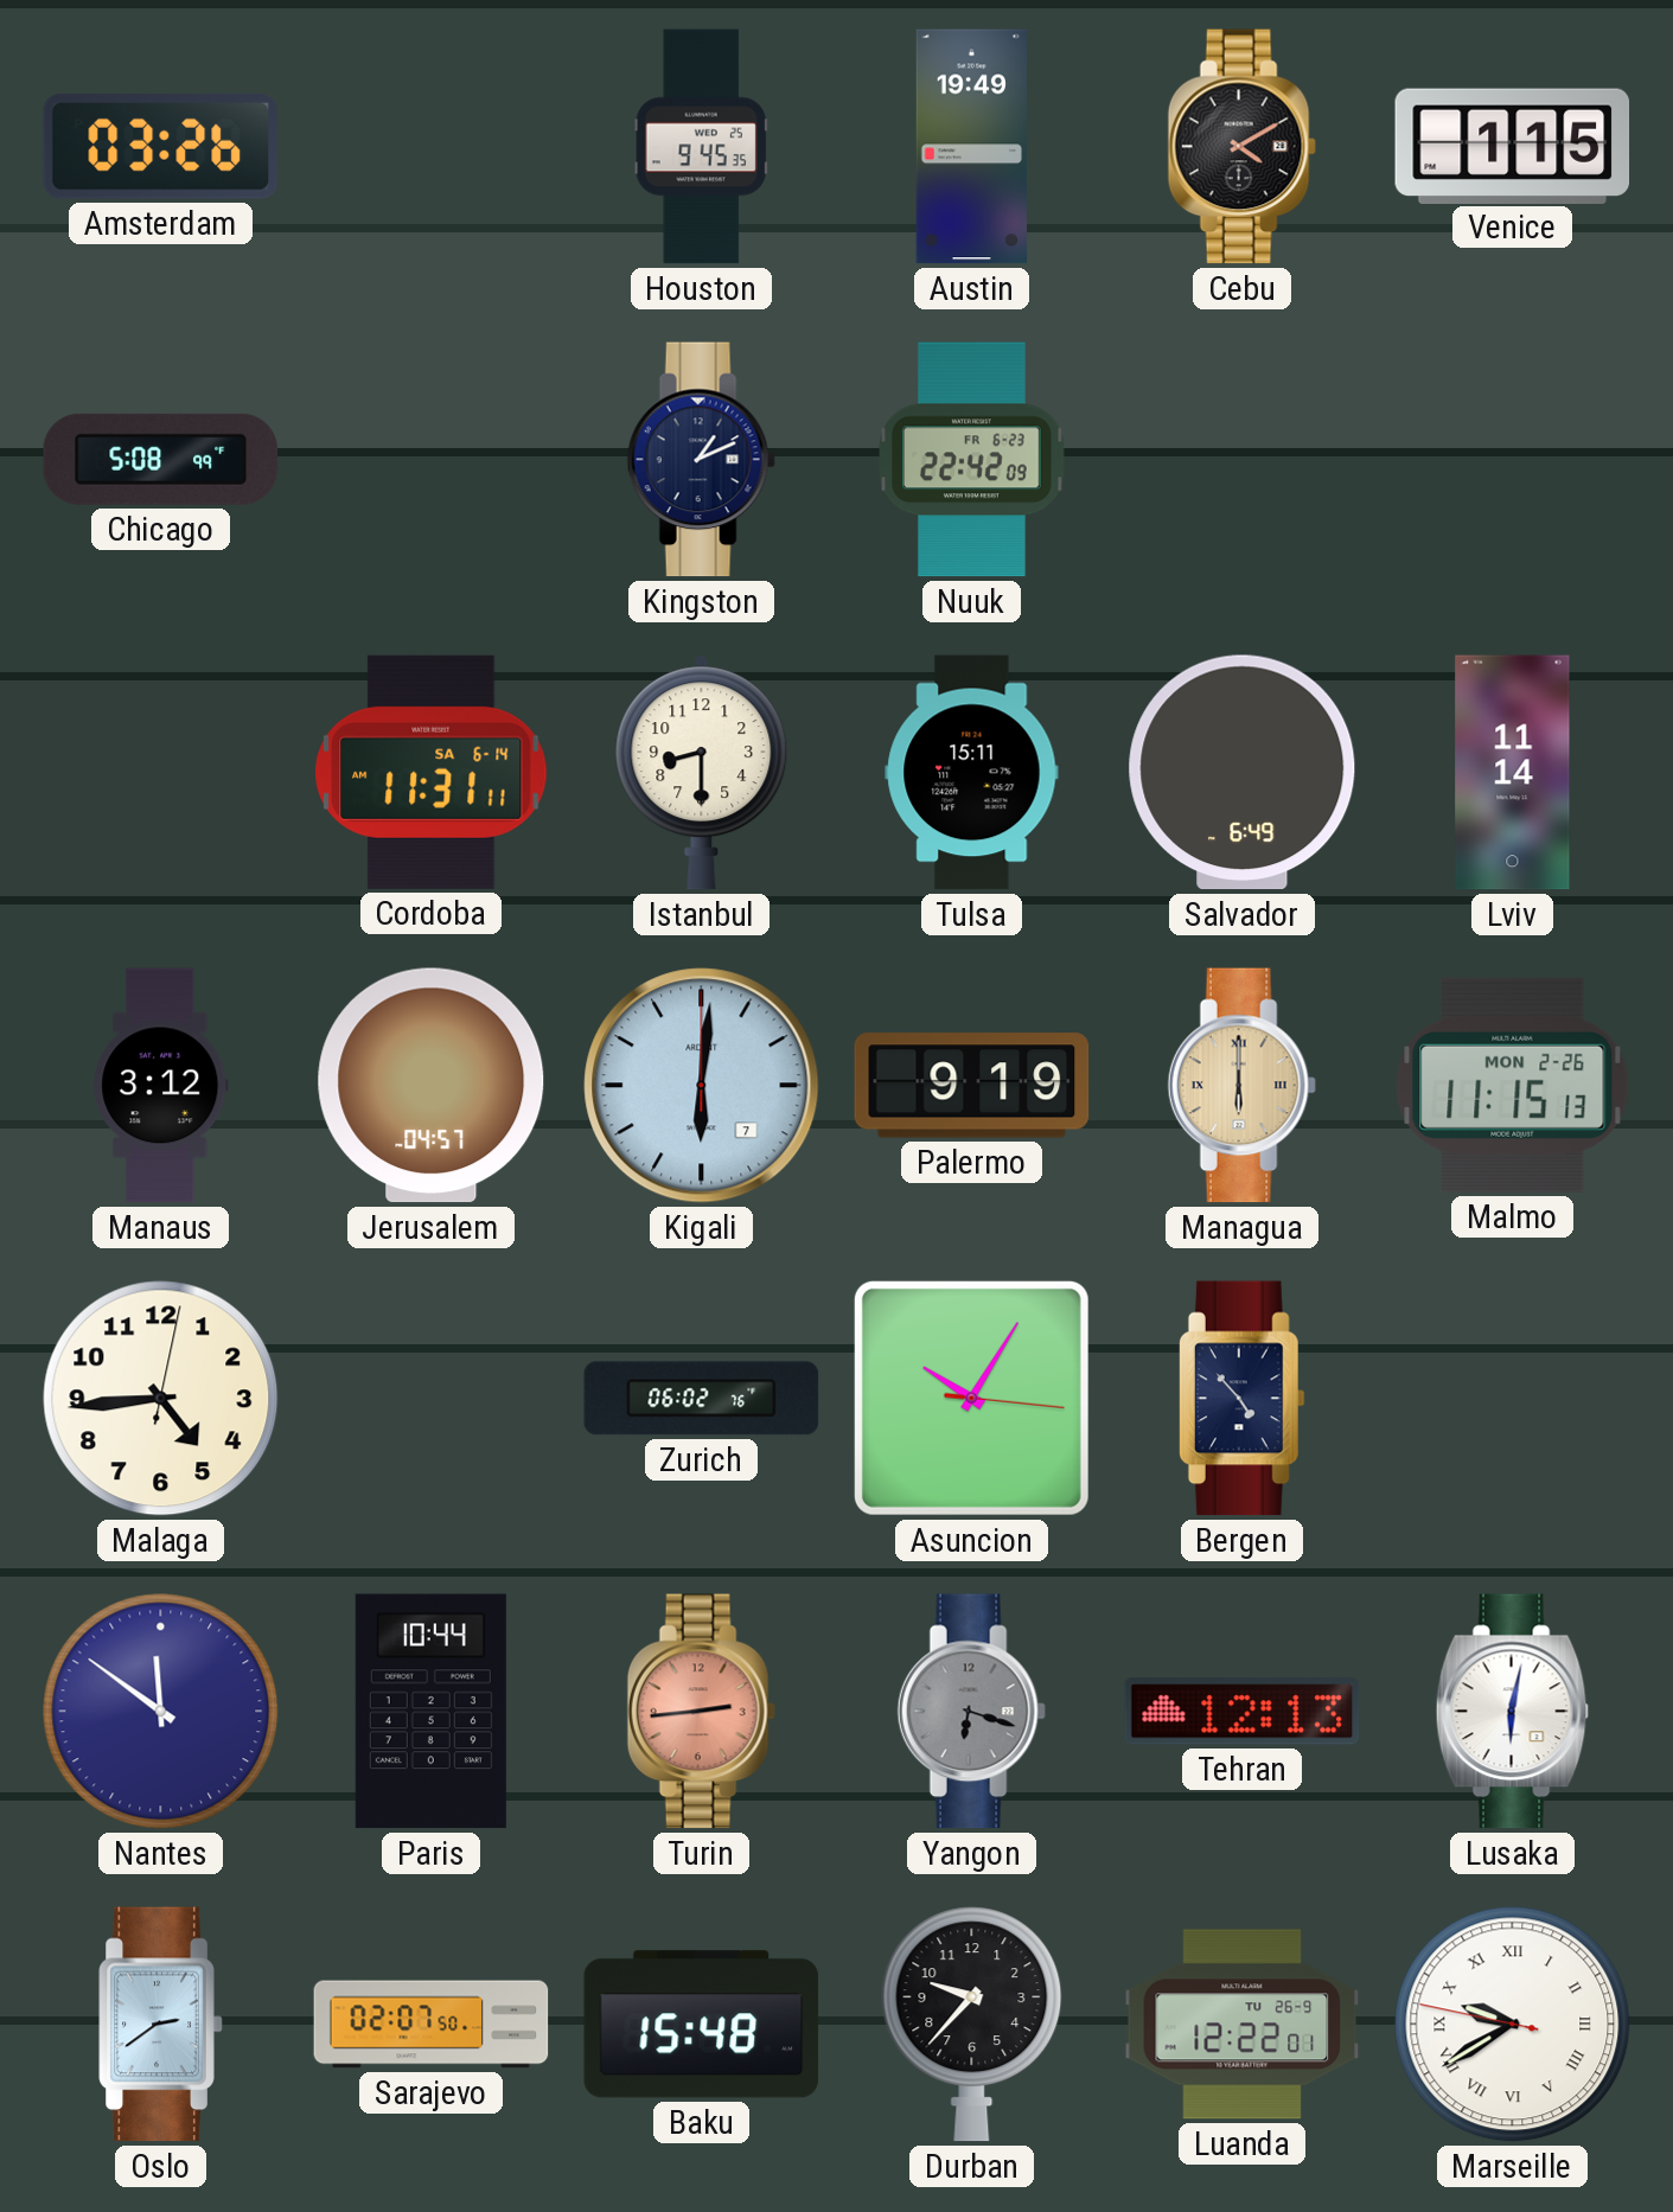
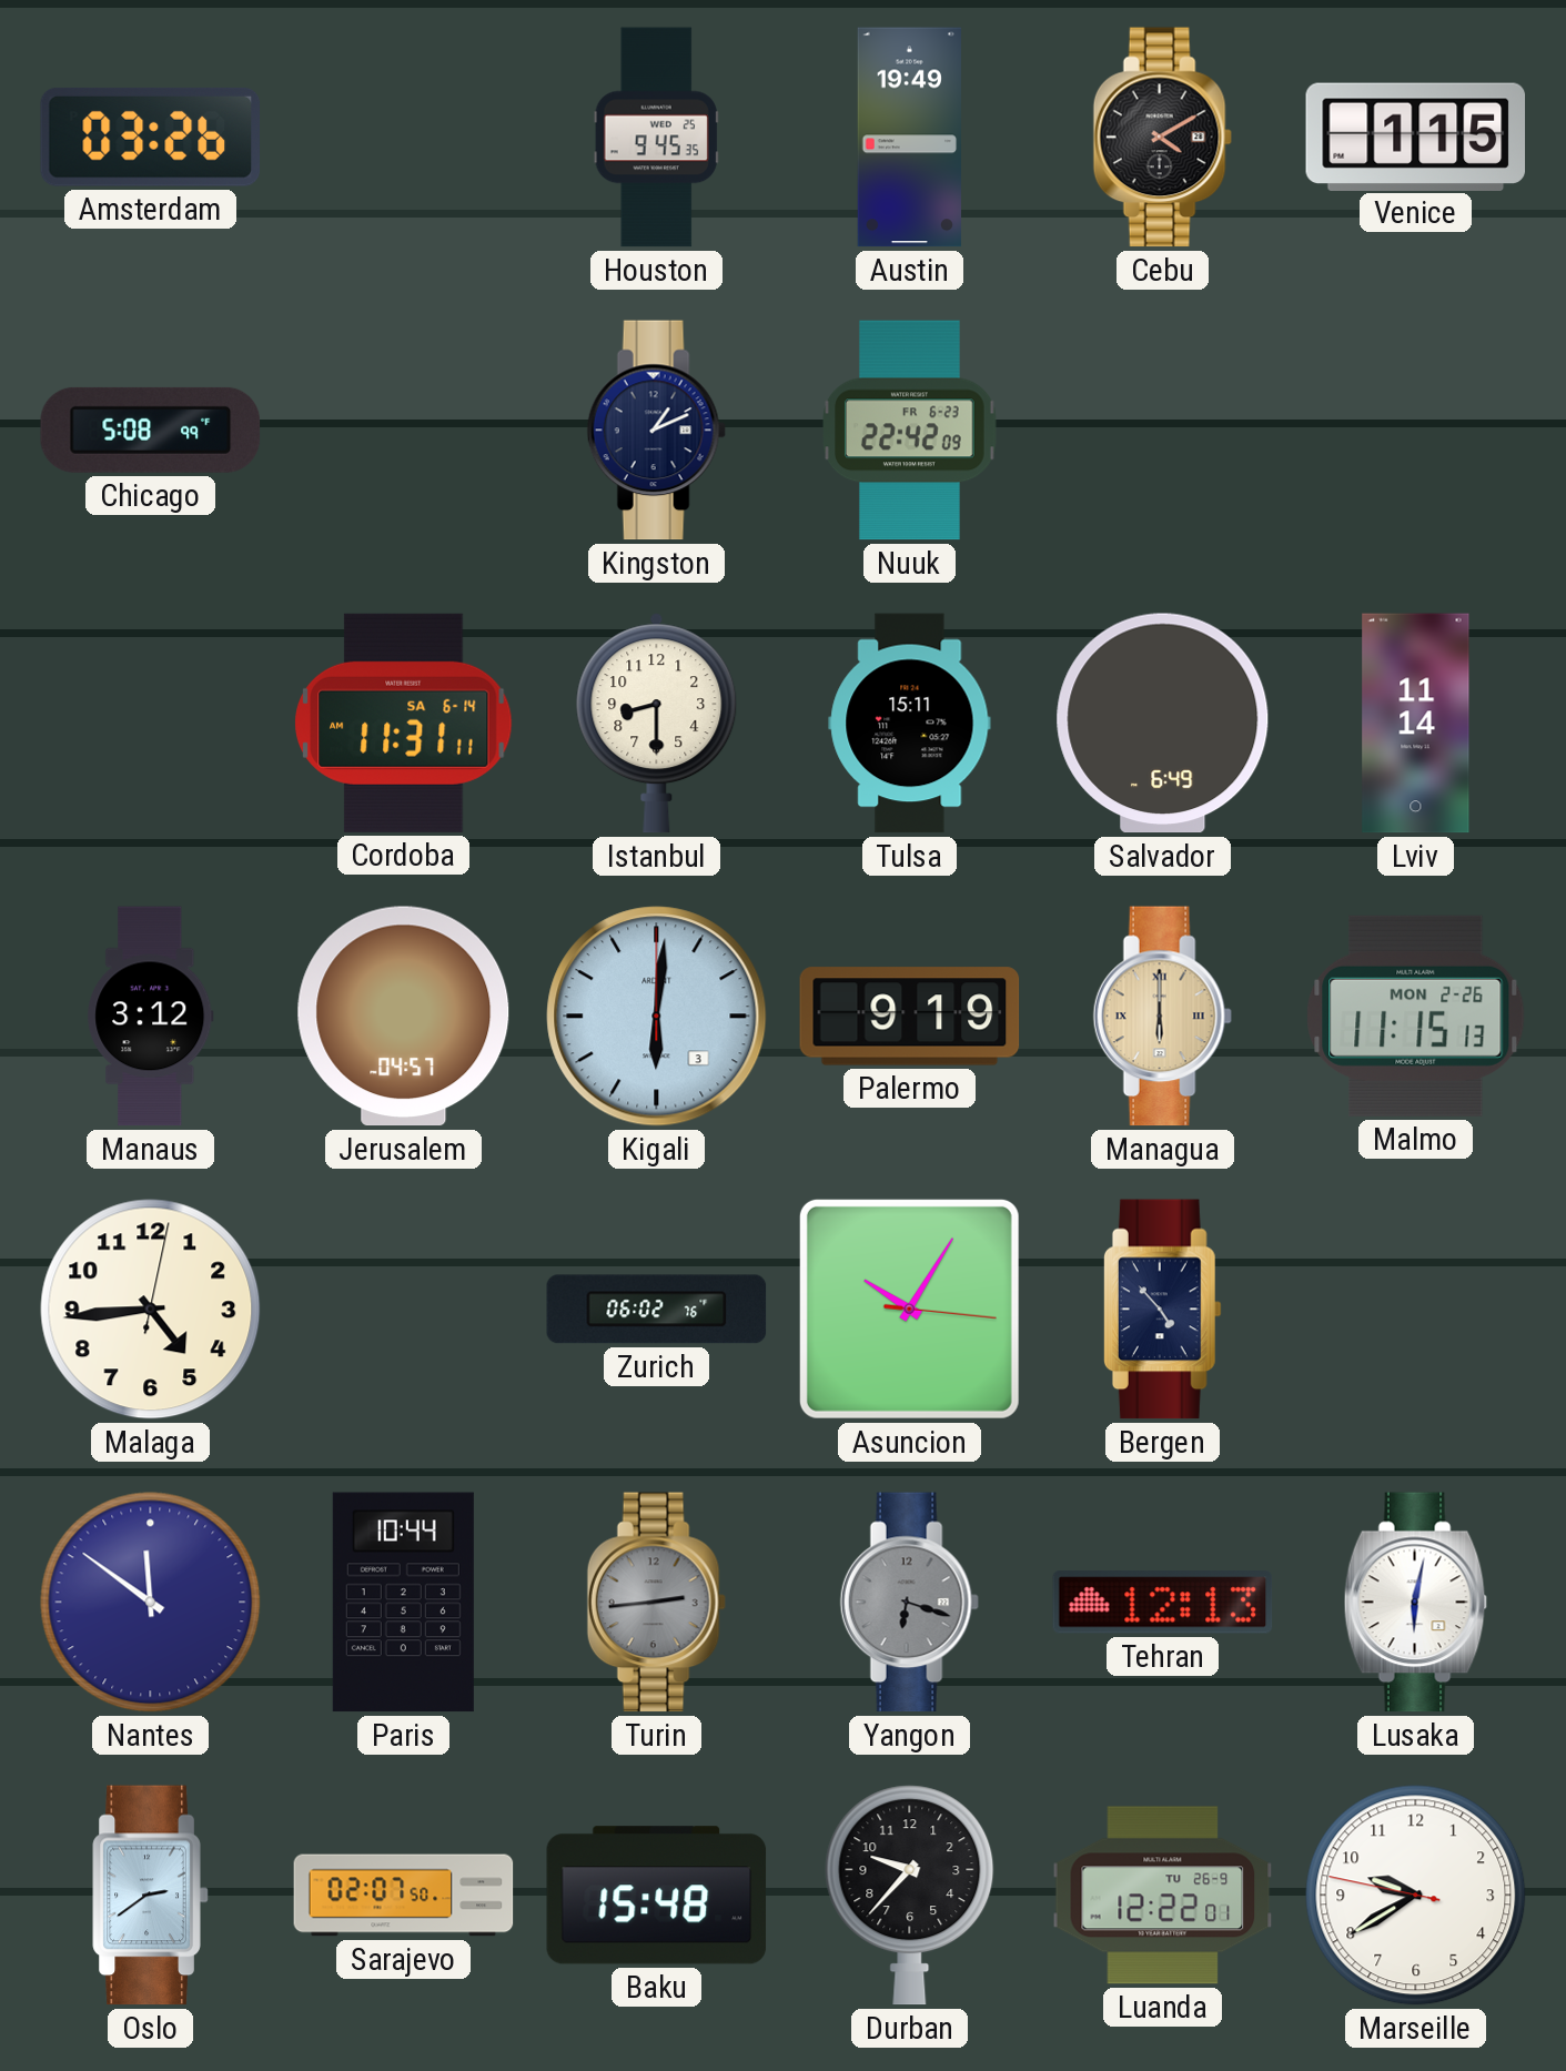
Kigali date: 7 -> 3
Turin dial: salmon -> grey
Marseille numerals: Roman -> Arabic
